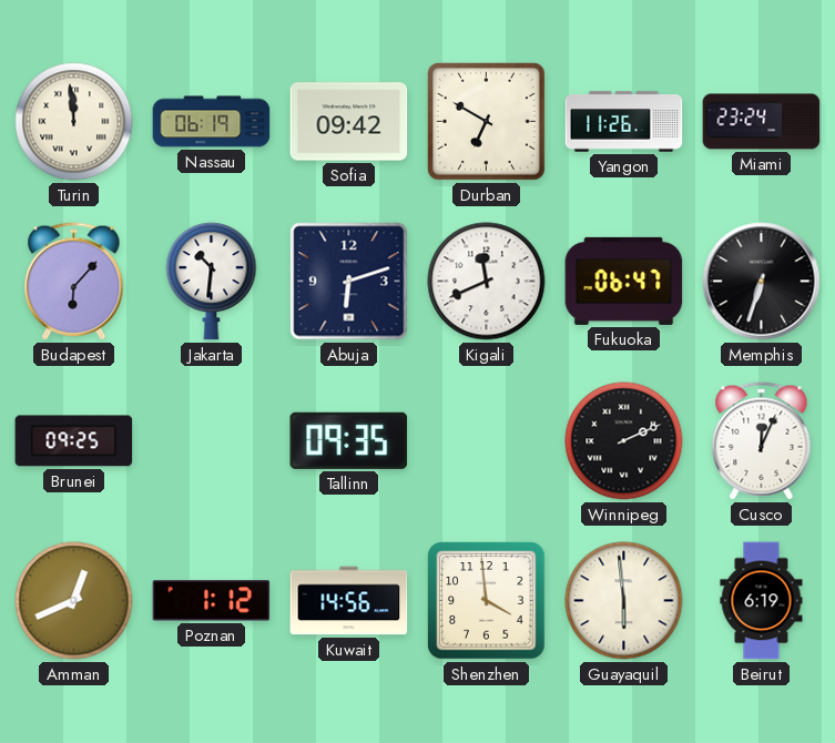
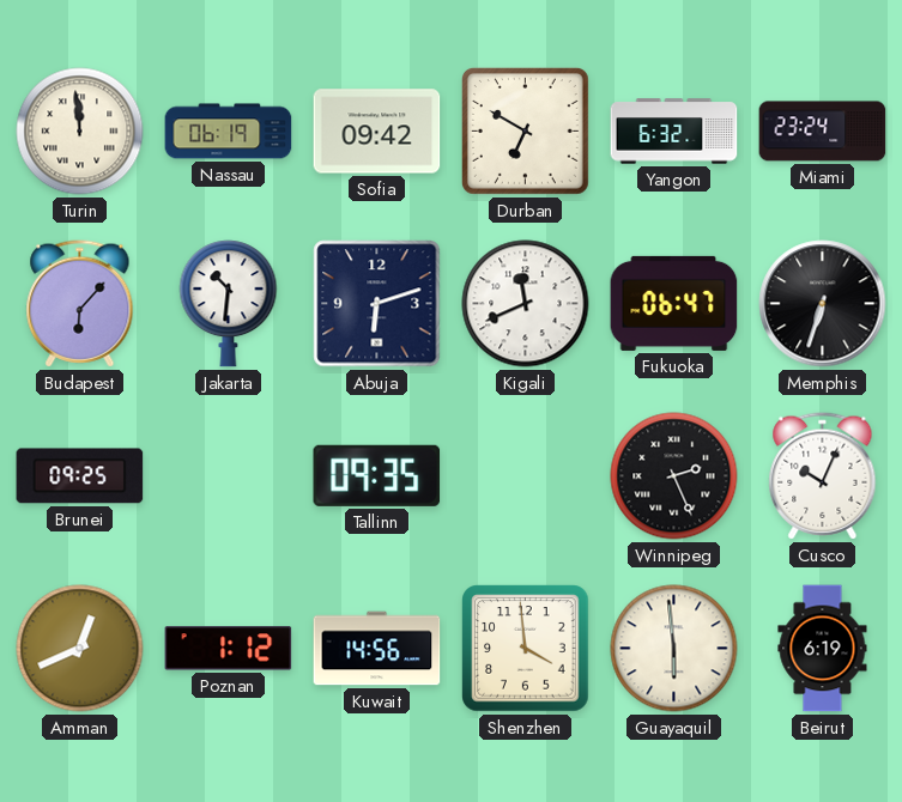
Yangon: 11:26 -> 6:32
Winnipeg: 2:11 -> 2:26
Cusco: 12:04 -> 10:04
